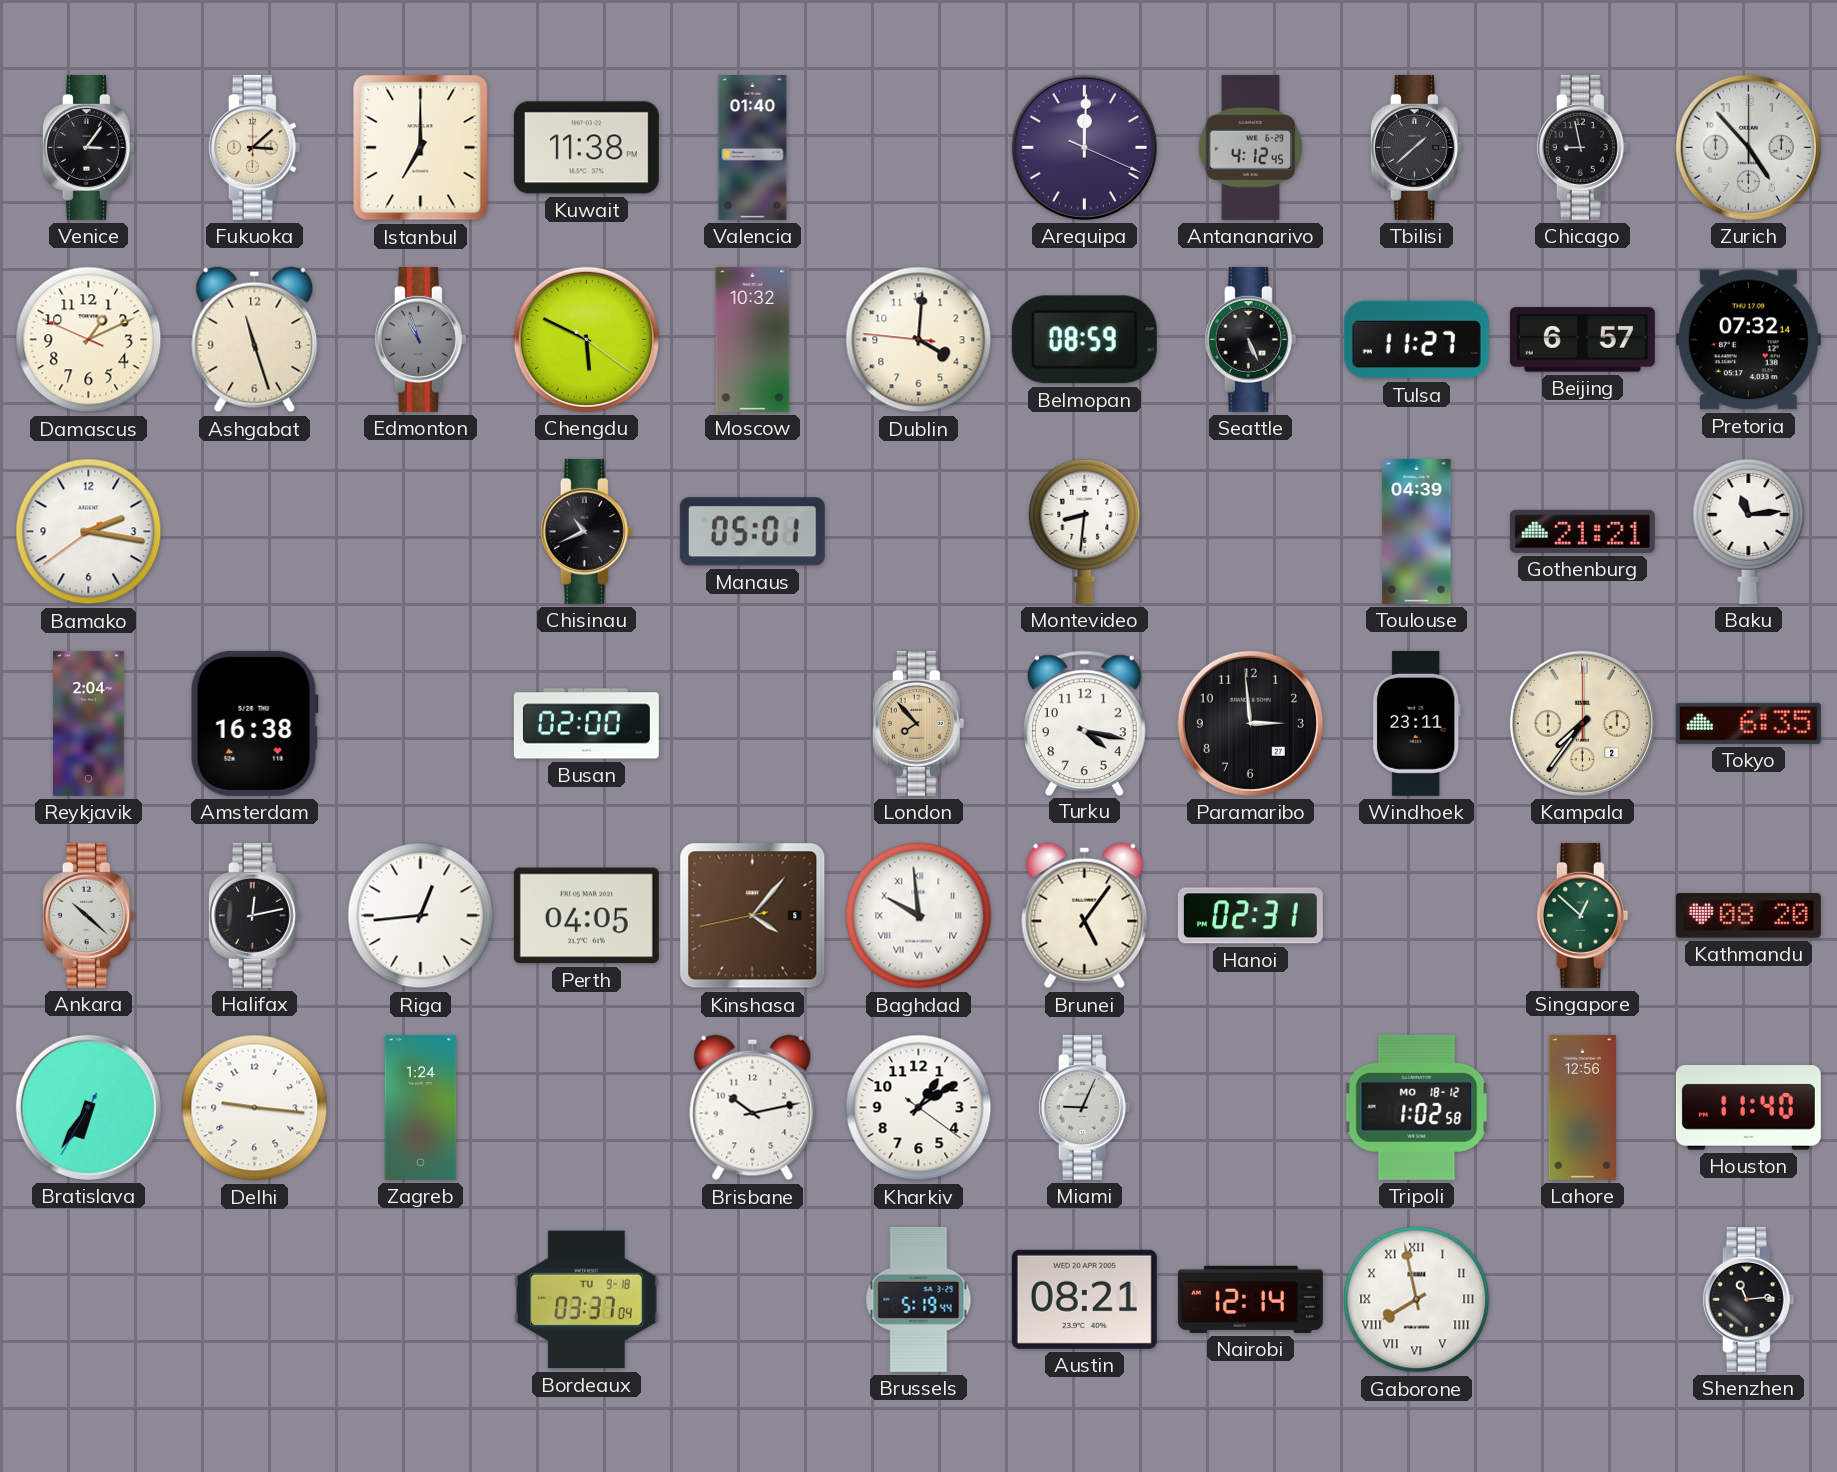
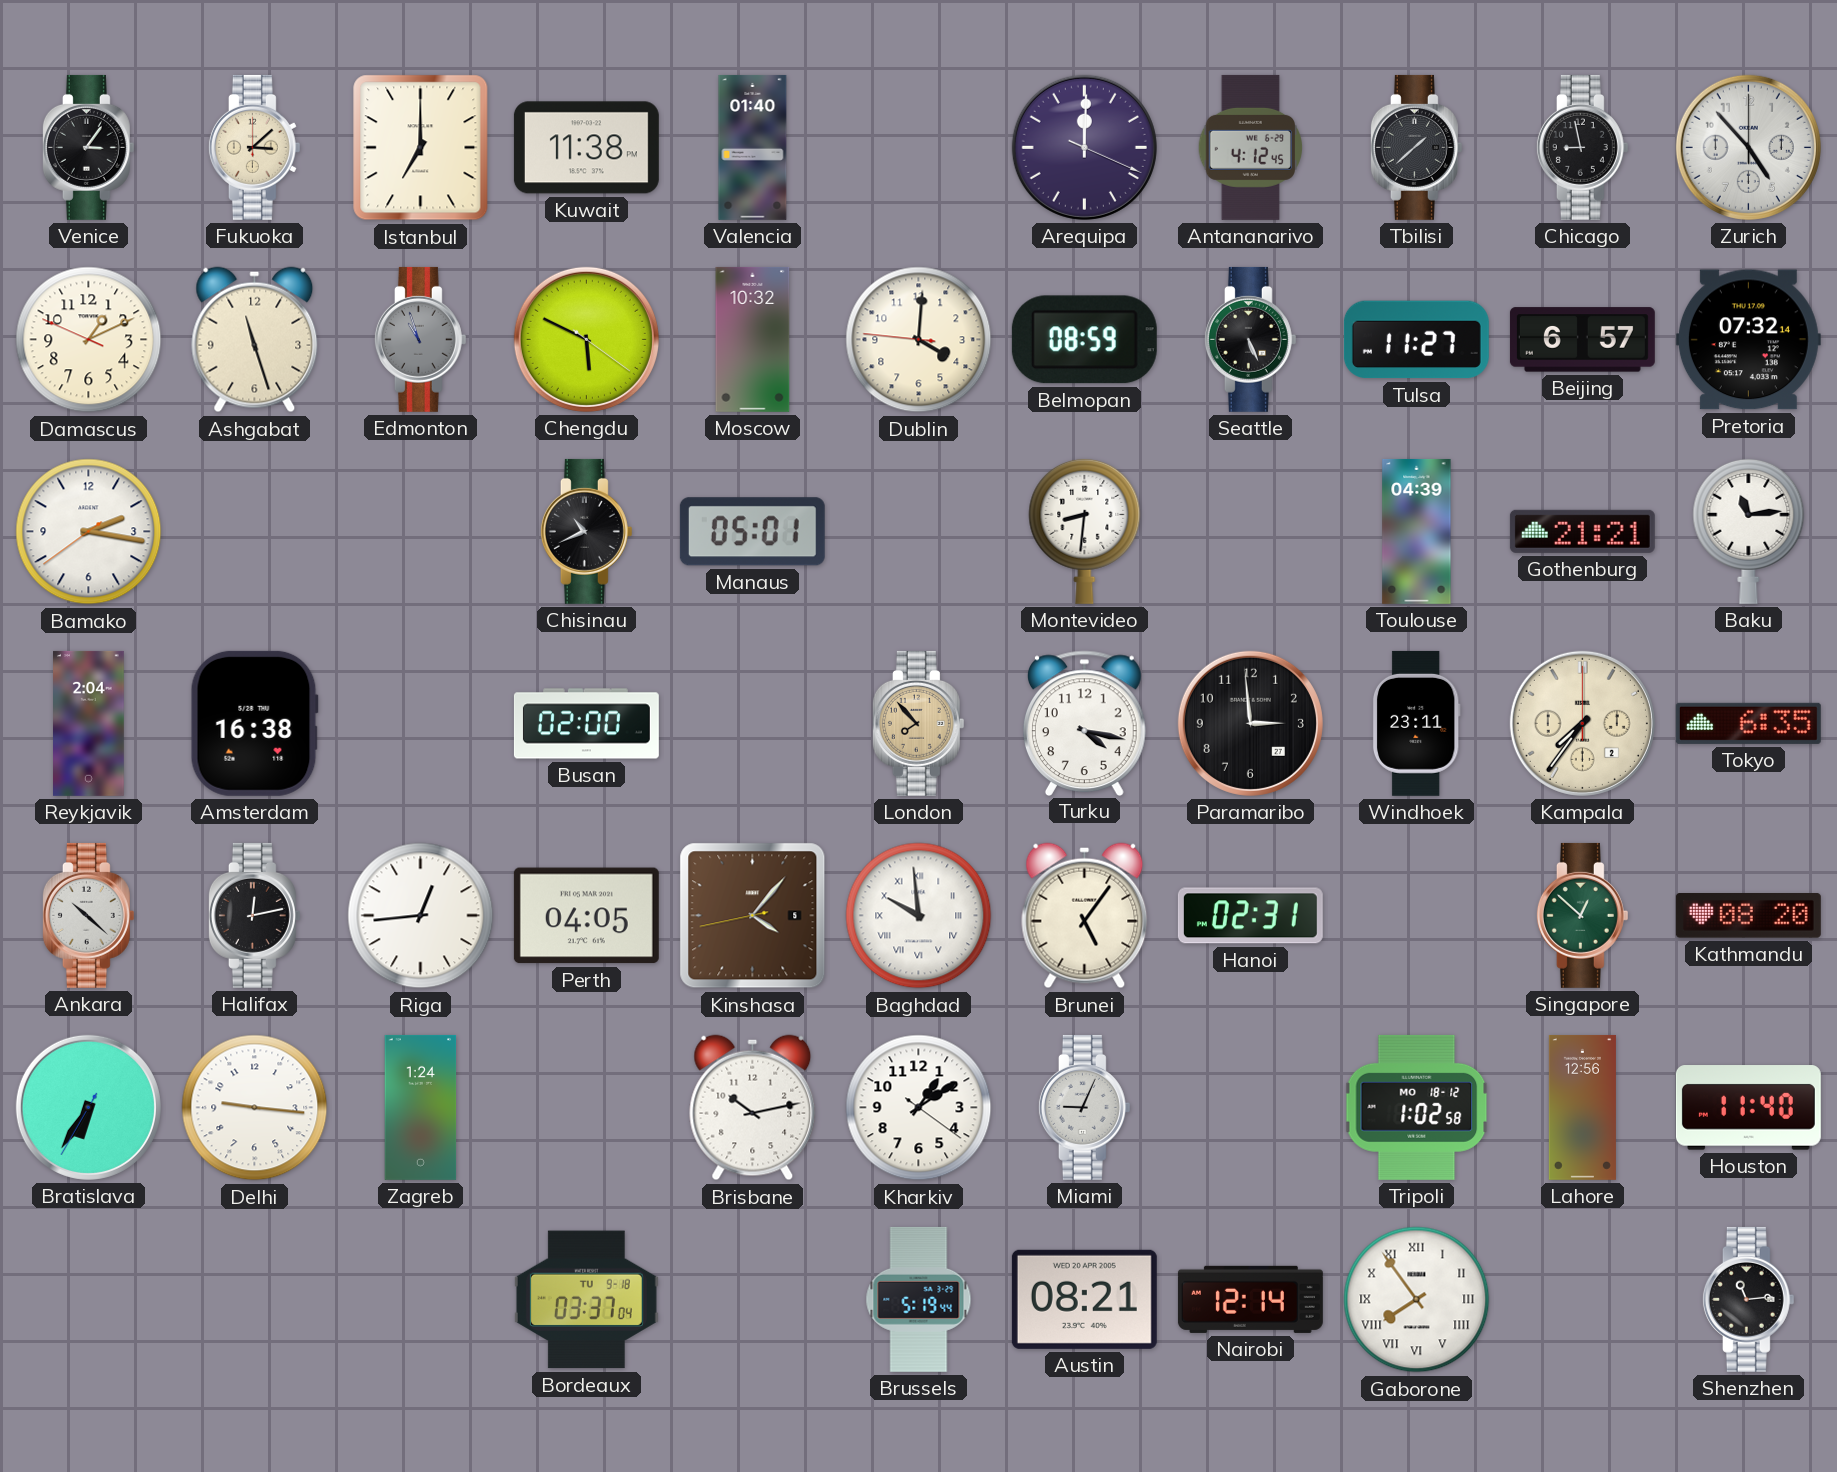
Gaborone: 7:58 -> 7:54
